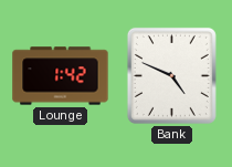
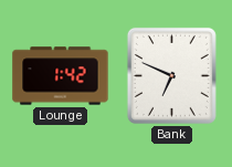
Bank: 4:49 -> 6:49
